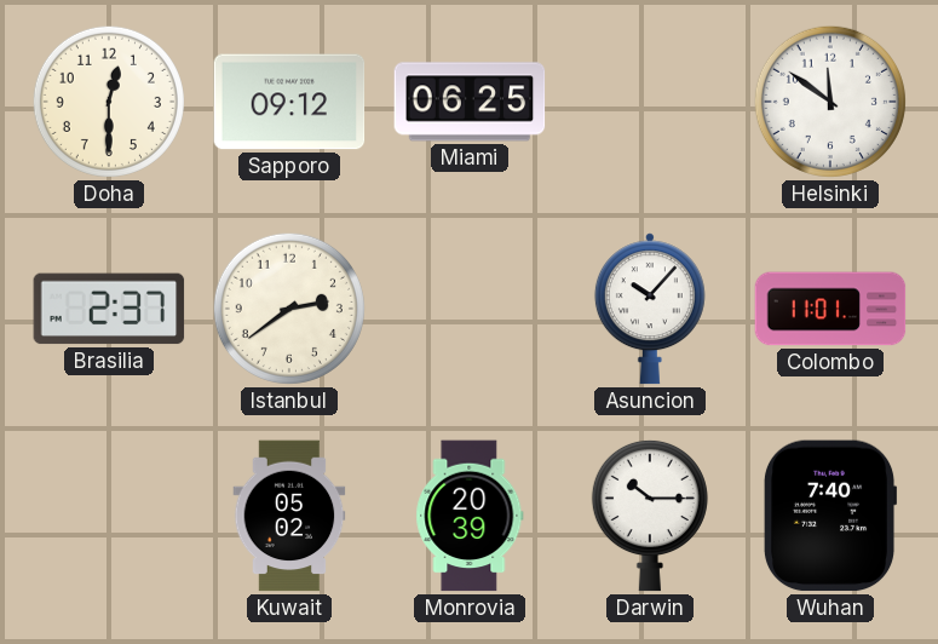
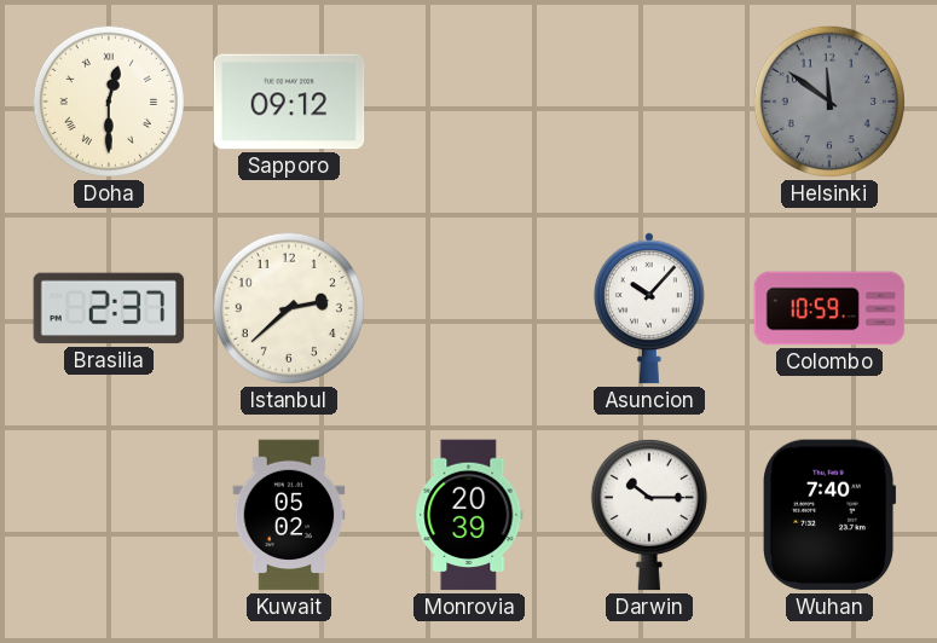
Doha numerals: Arabic -> Roman
Miami: 06:25 -> none
Helsinki dial: white -> grey
Istanbul: 2:39 -> 2:38
Colombo: 11:01 -> 10:59
